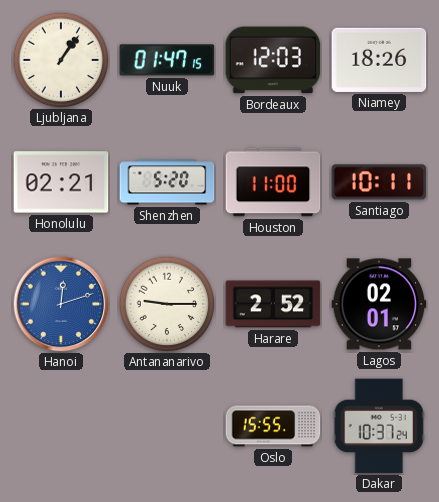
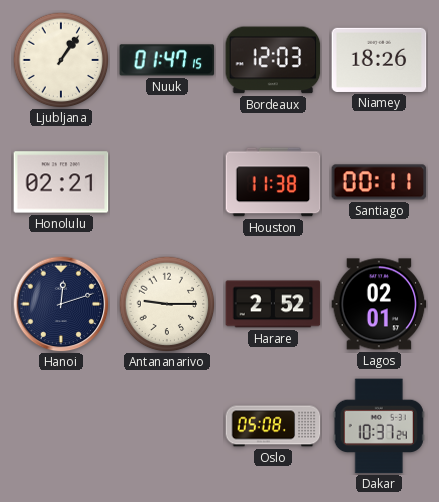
Shenzhen: 5:20 -> none
Houston: 11:00 -> 11:38
Santiago: 10:11 -> 00:11
Hanoi dial: blue -> navy
Oslo: 15:55 -> 05:08
